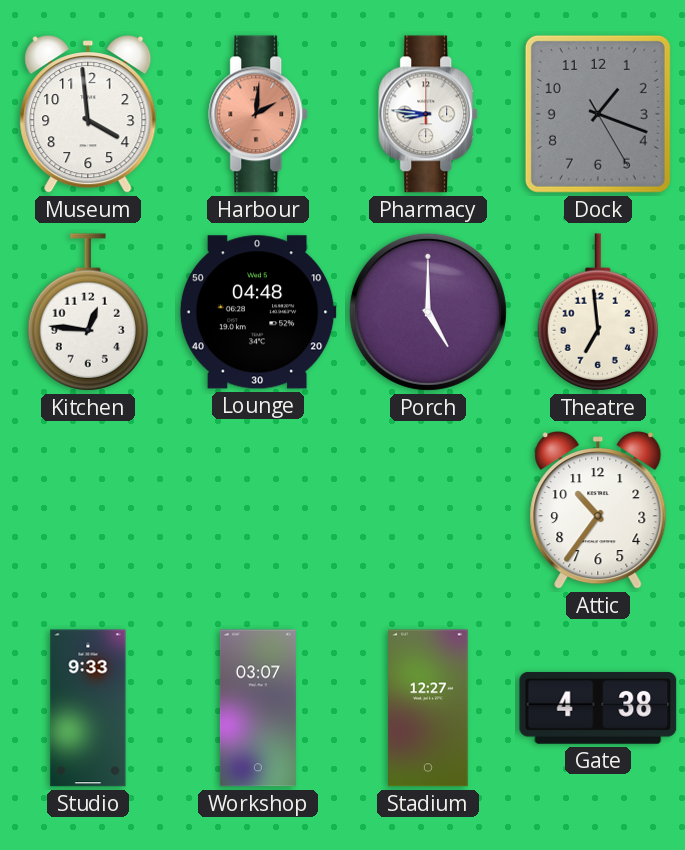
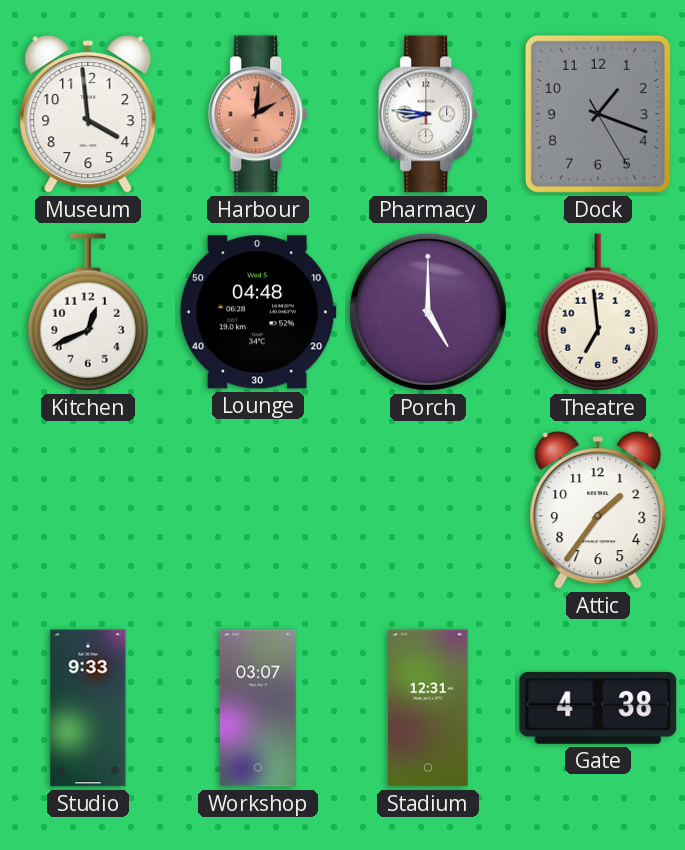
Kitchen: 12:46 -> 12:41
Attic: 10:36 -> 1:36
Stadium: 12:27 -> 12:31
